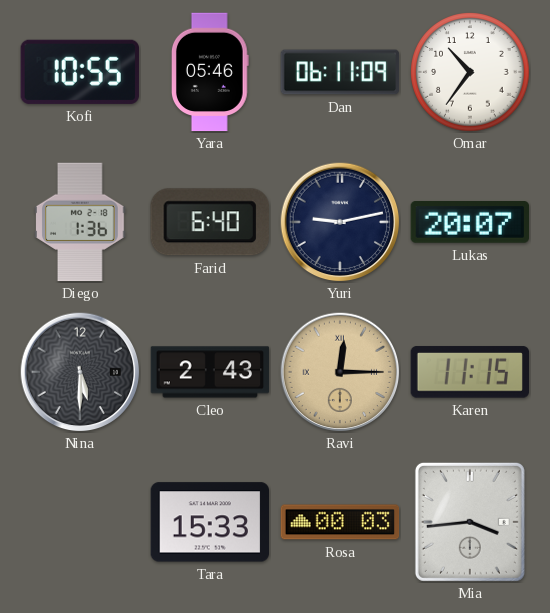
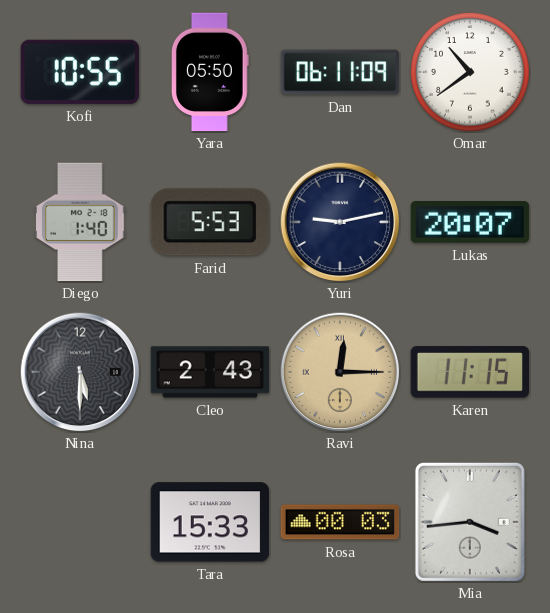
Yara: 05:46 -> 05:50
Omar: 10:36 -> 10:39
Diego: 1:36 -> 1:40
Farid: 6:40 -> 5:53
